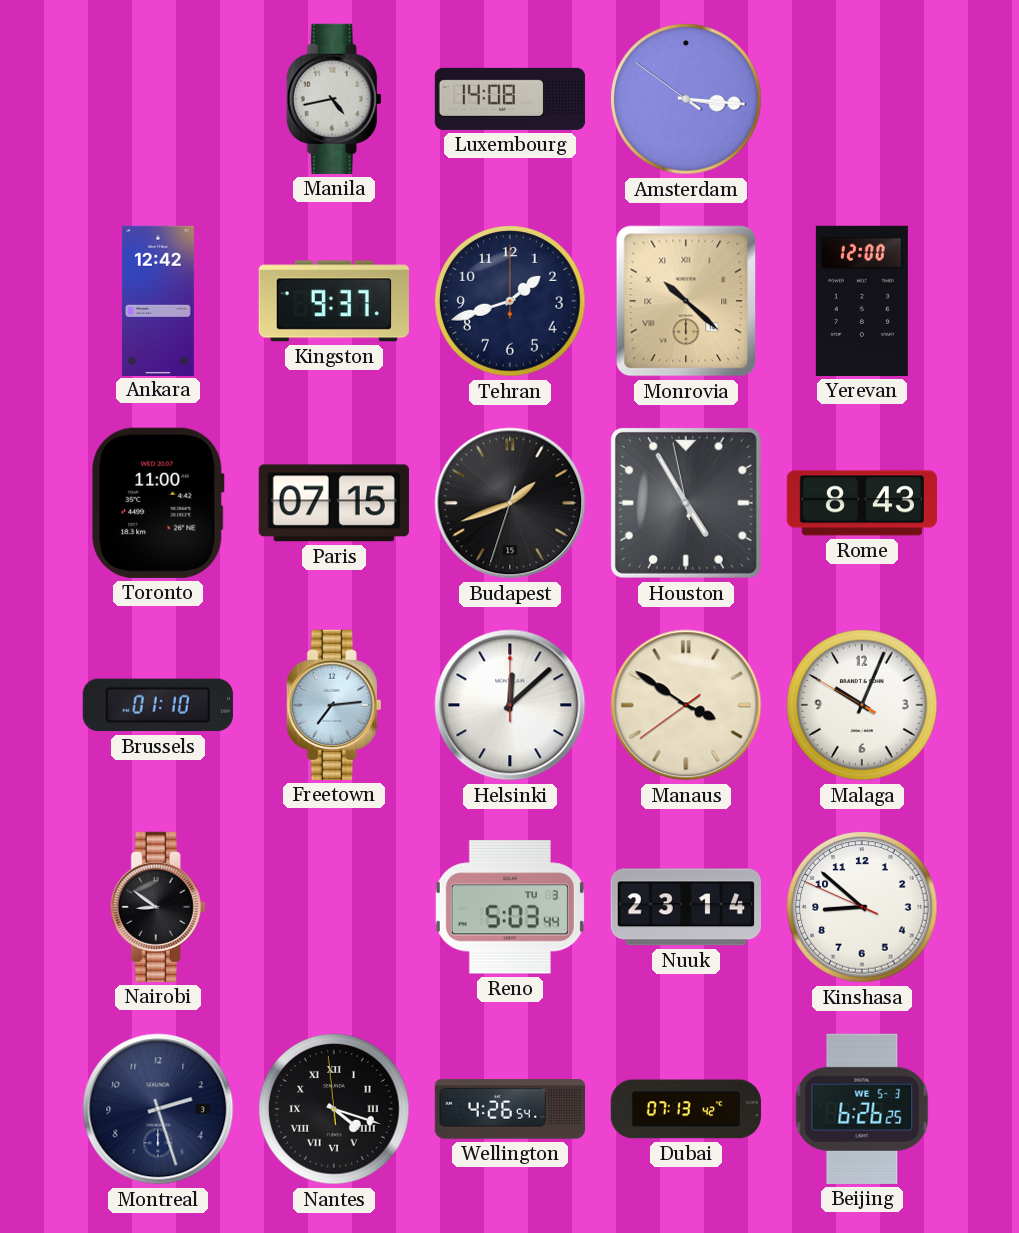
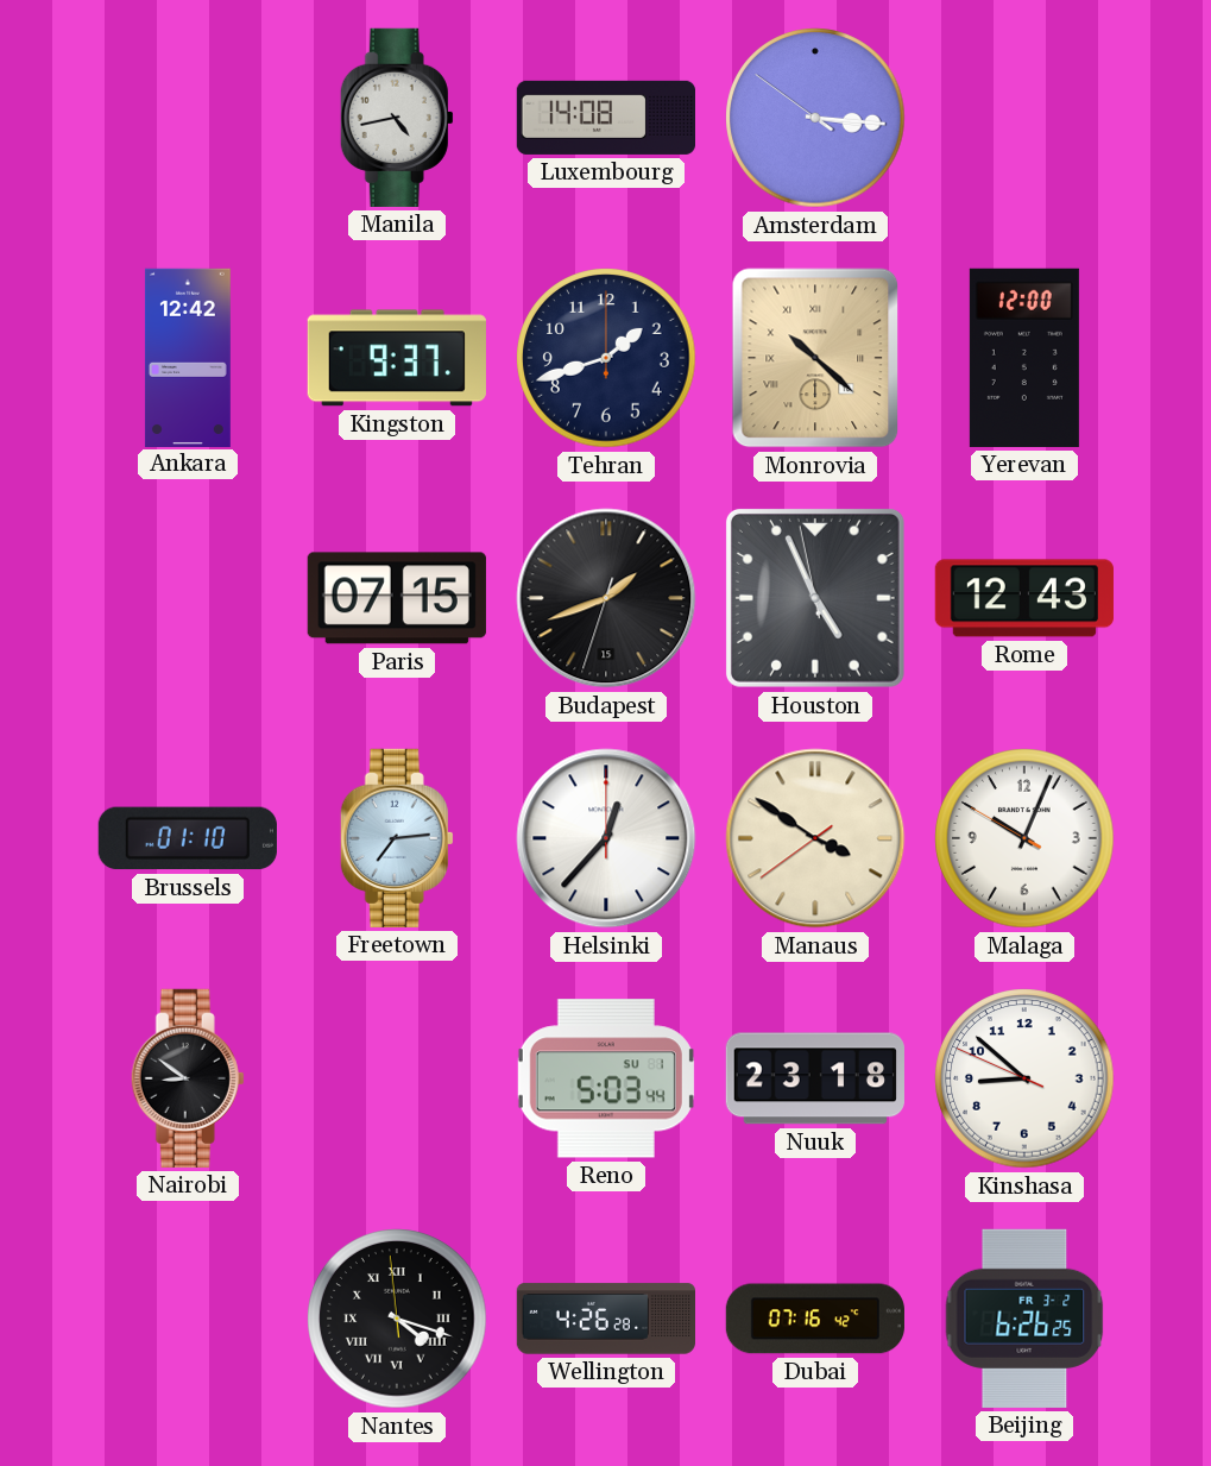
Toronto: 11:00 -> none
Houston: 4:54 -> 4:55
Rome: 8:43 -> 12:43
Helsinki: 12:08 -> 12:37
Reno date: TU 3 -> SU 1
Nuuk: 23:14 -> 23:18
Montreal: 2:27 -> none
Wellington: 4:26:54 -> 4:26:28
Dubai: 07:13 -> 07:16
Beijing date: WE 5-3 -> FR 3-2
